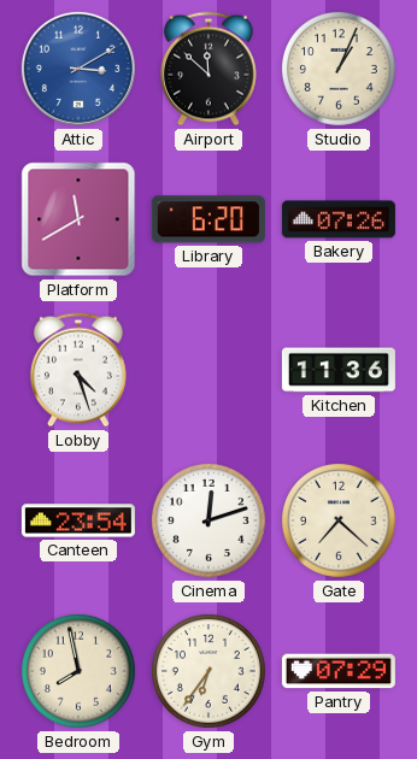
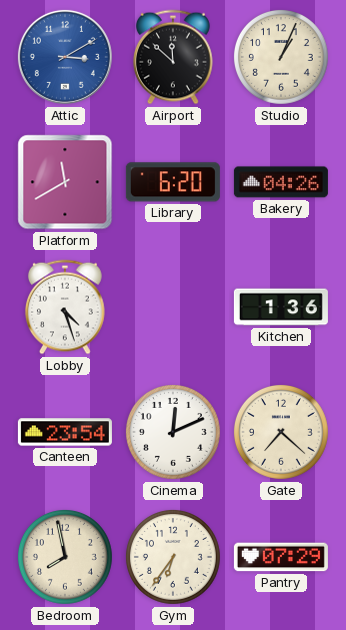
Bakery: 07:26 -> 04:26
Kitchen: 11:36 -> 1:36
Cinema: 12:12 -> 12:11
